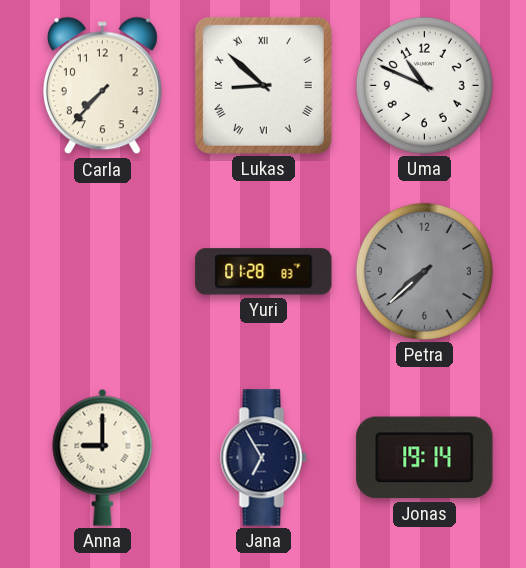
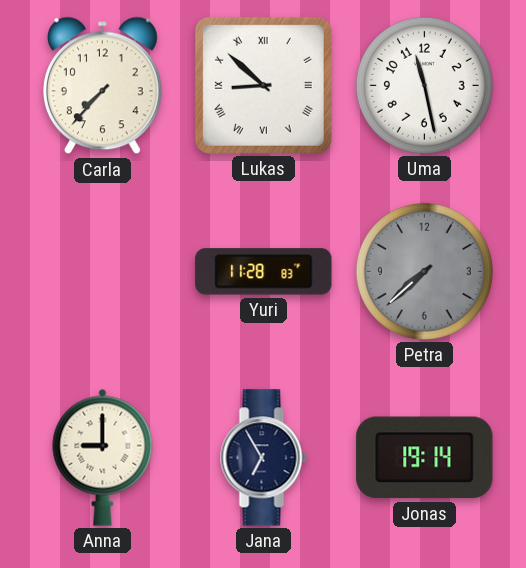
Uma: 10:49 -> 11:28
Yuri: 01:28 -> 11:28
